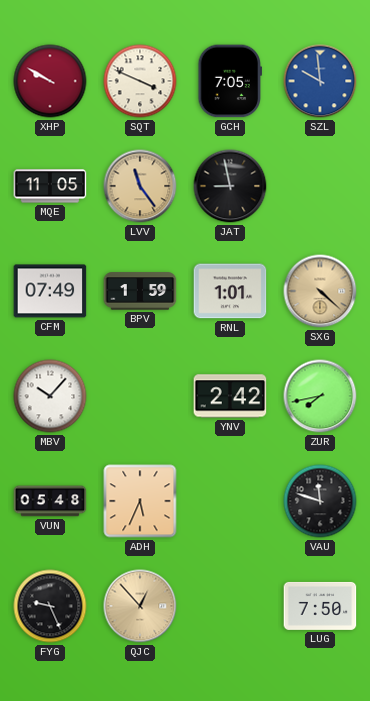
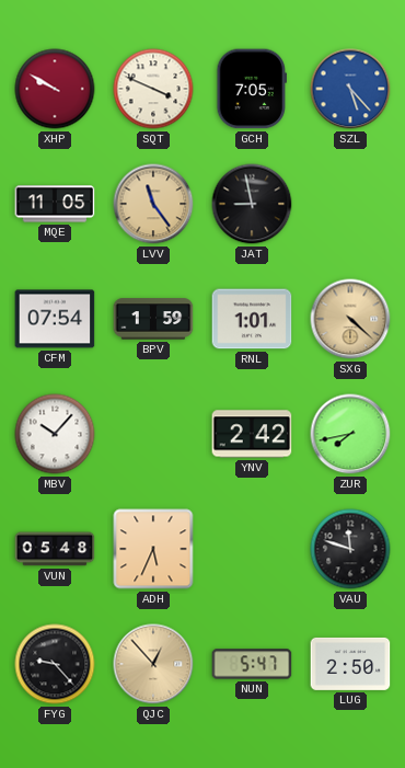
SZL: 9:59 -> 5:23
CFM: 07:49 -> 07:54
FYG: 9:26 -> 9:23
NUN: none -> 5:47
LUG: 7:50 -> 2:50
